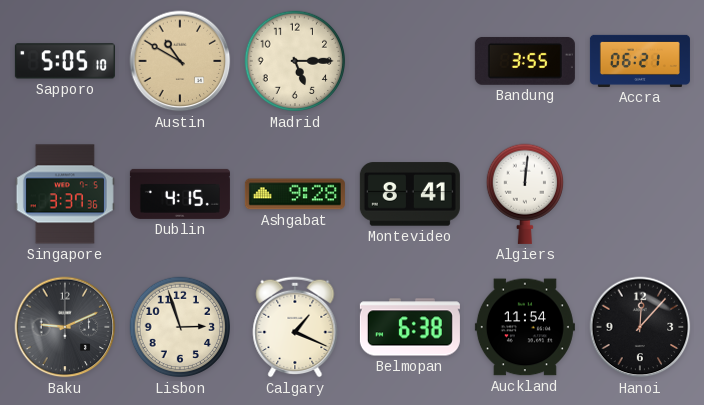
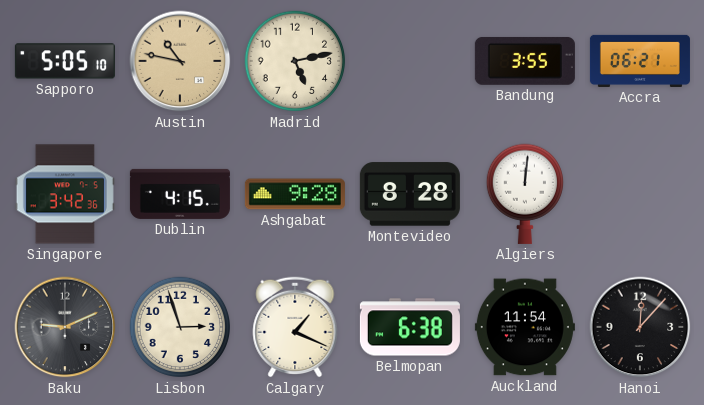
Austin: 10:50 -> 10:47
Madrid: 5:15 -> 5:13
Singapore: 3:37 -> 3:42
Montevideo: 8:41 -> 8:28
